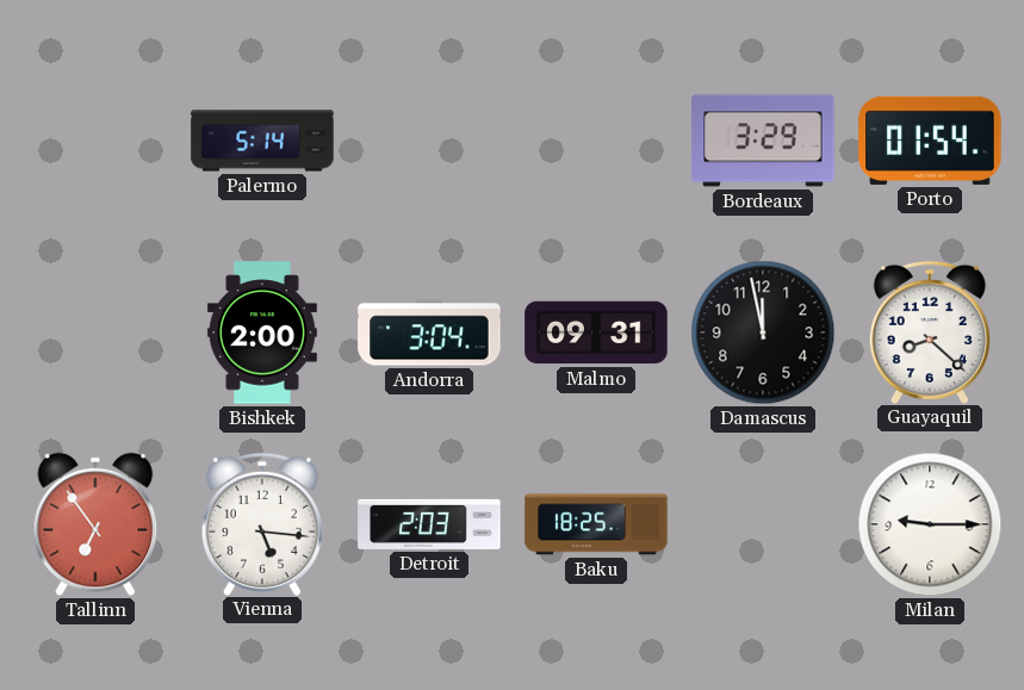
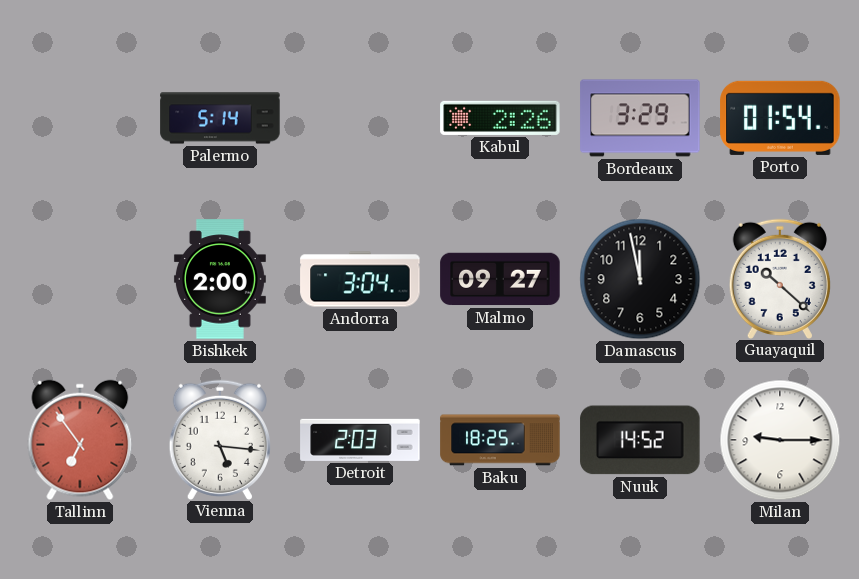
Kabul: none -> 2:26
Malmo: 09:31 -> 09:27
Guayaquil: 8:22 -> 10:22
Nuuk: none -> 14:52
